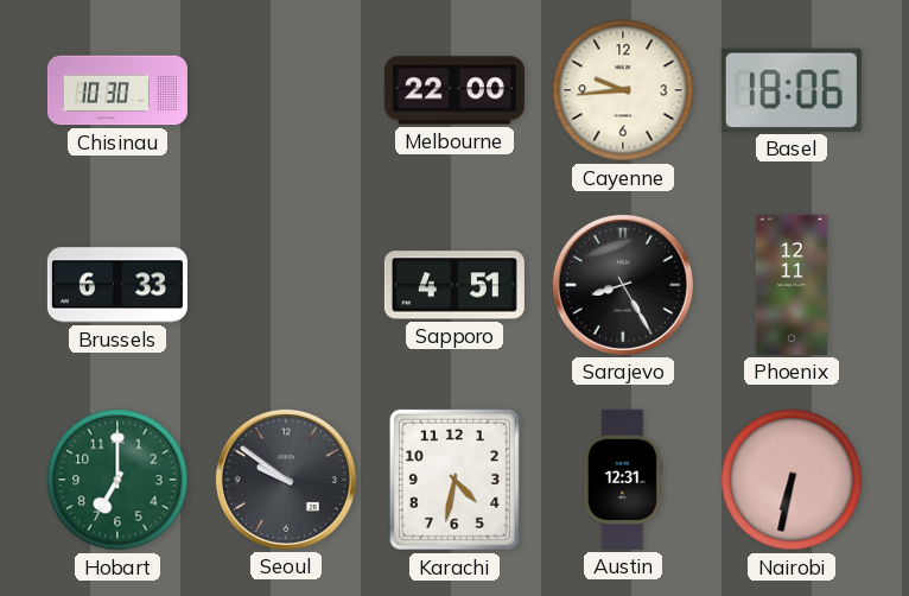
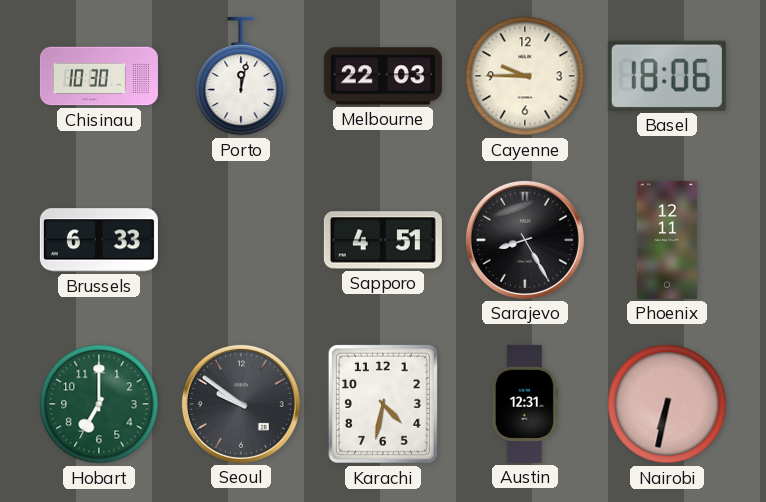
Porto: none -> 12:02
Melbourne: 22:00 -> 22:03
Cayenne: 9:44 -> 9:45
